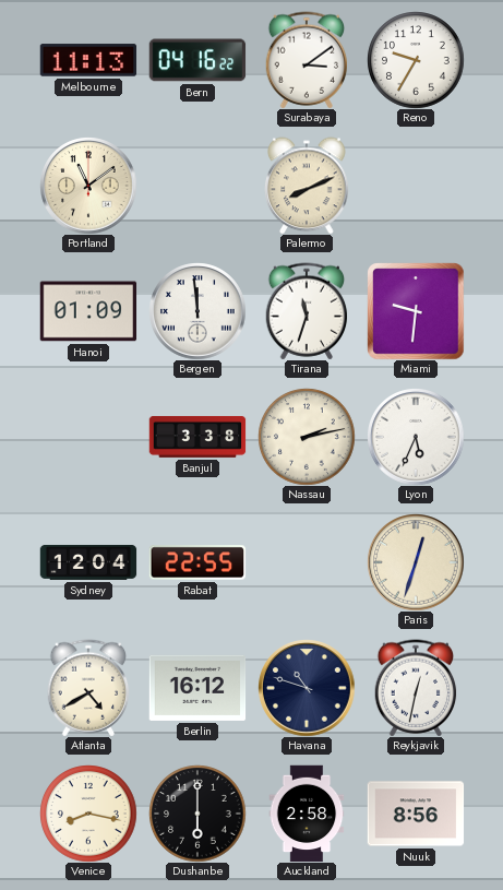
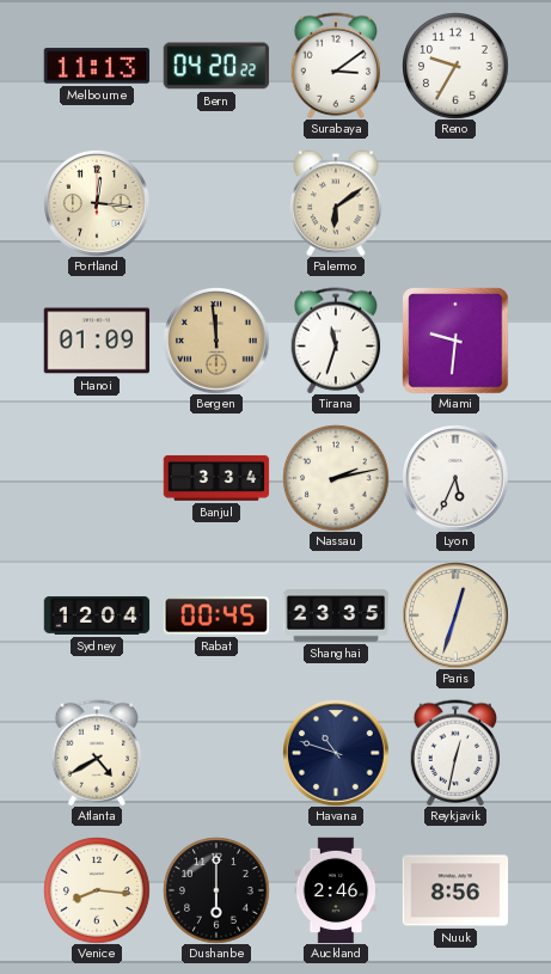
Bern: 04:16 -> 04:20
Portland: 11:09 -> 12:16
Palermo: 8:11 -> 6:09
Bergen dial: white -> champagne
Banjul: 3:38 -> 3:34
Rabat: 22:55 -> 00:45
Shanghai: none -> 23:35
Berlin: 16:12 -> none
Venice: 8:17 -> 8:16
Auckland: 2:58 -> 2:46
